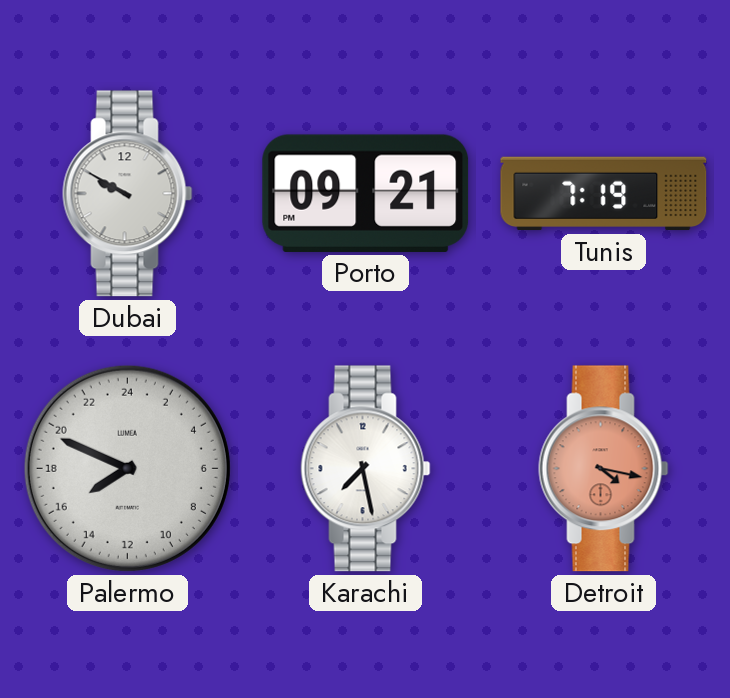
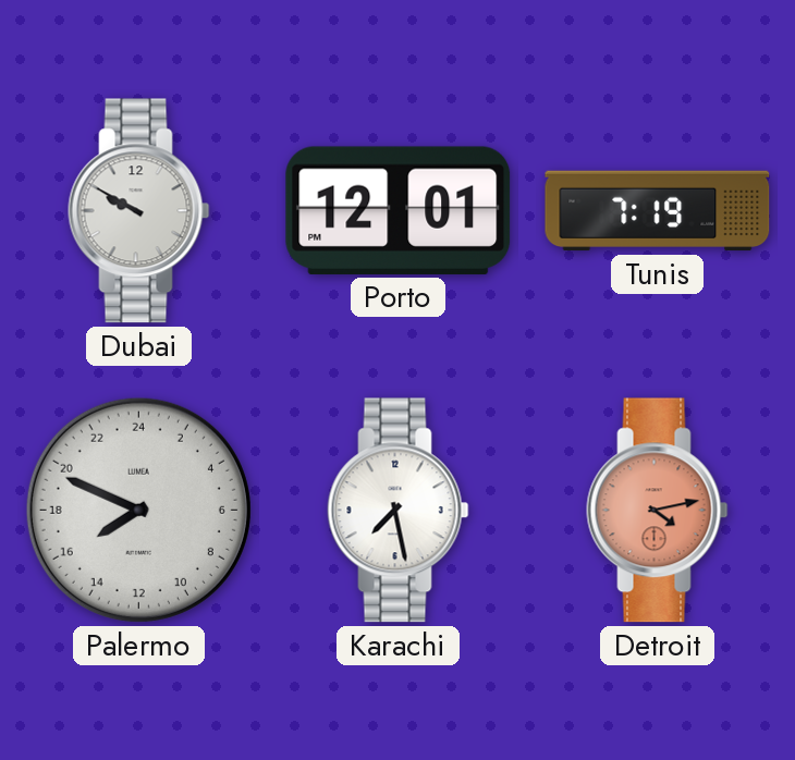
Porto: 09:21 -> 12:01
Detroit: 4:17 -> 4:13
